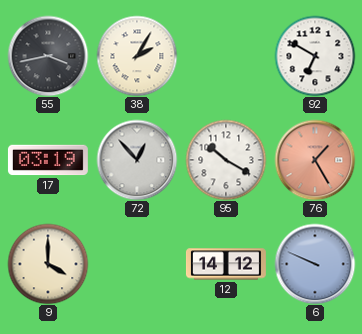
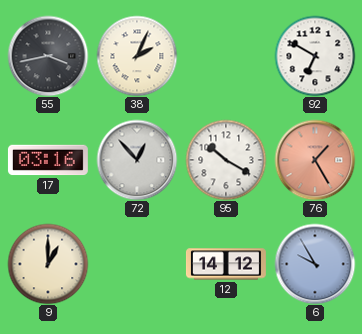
38: 2:05 -> 2:04
17: 03:19 -> 03:16
9: 4:00 -> 1:00
6: 9:49 -> 9:55
